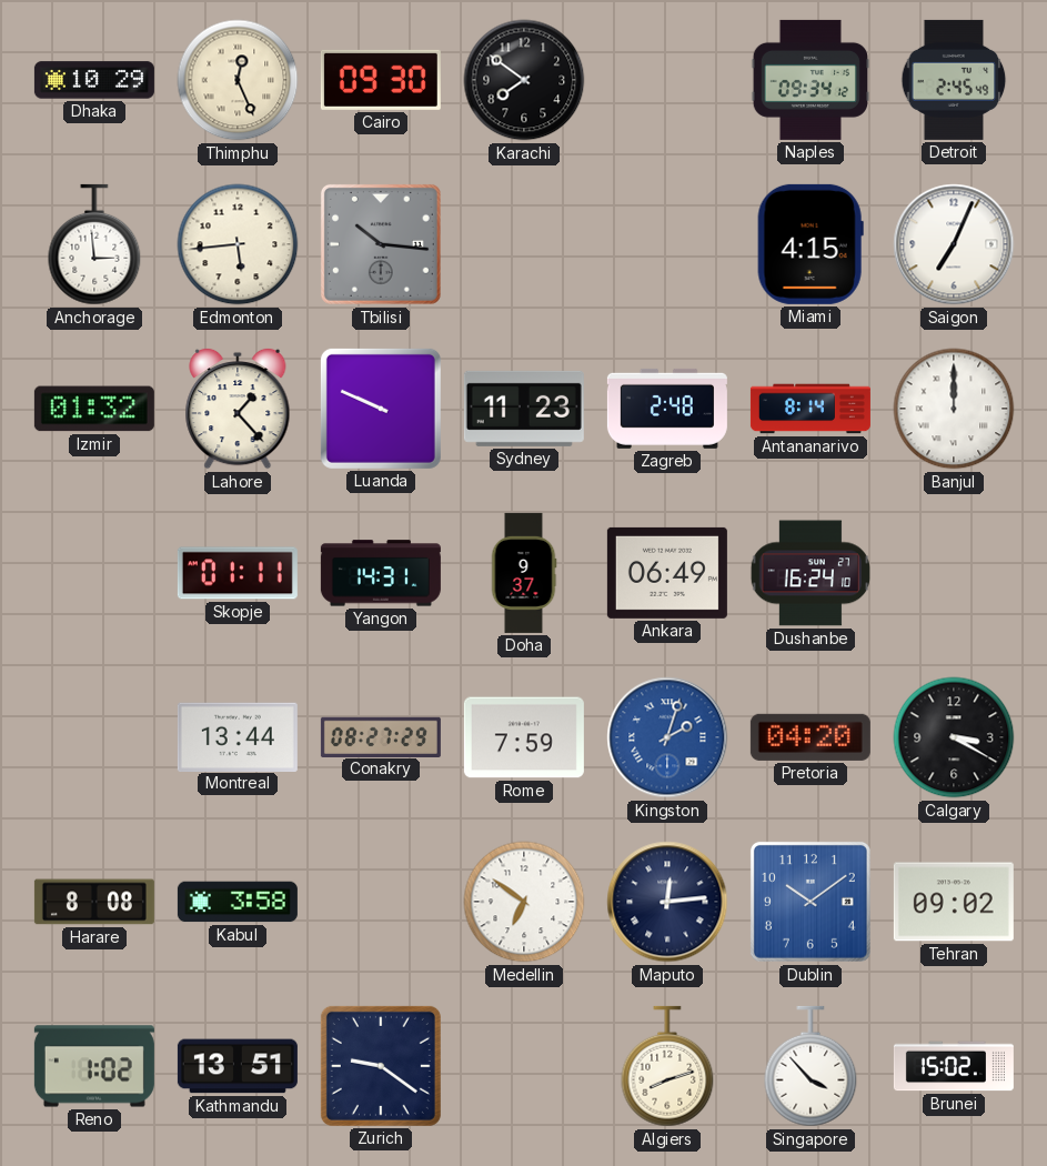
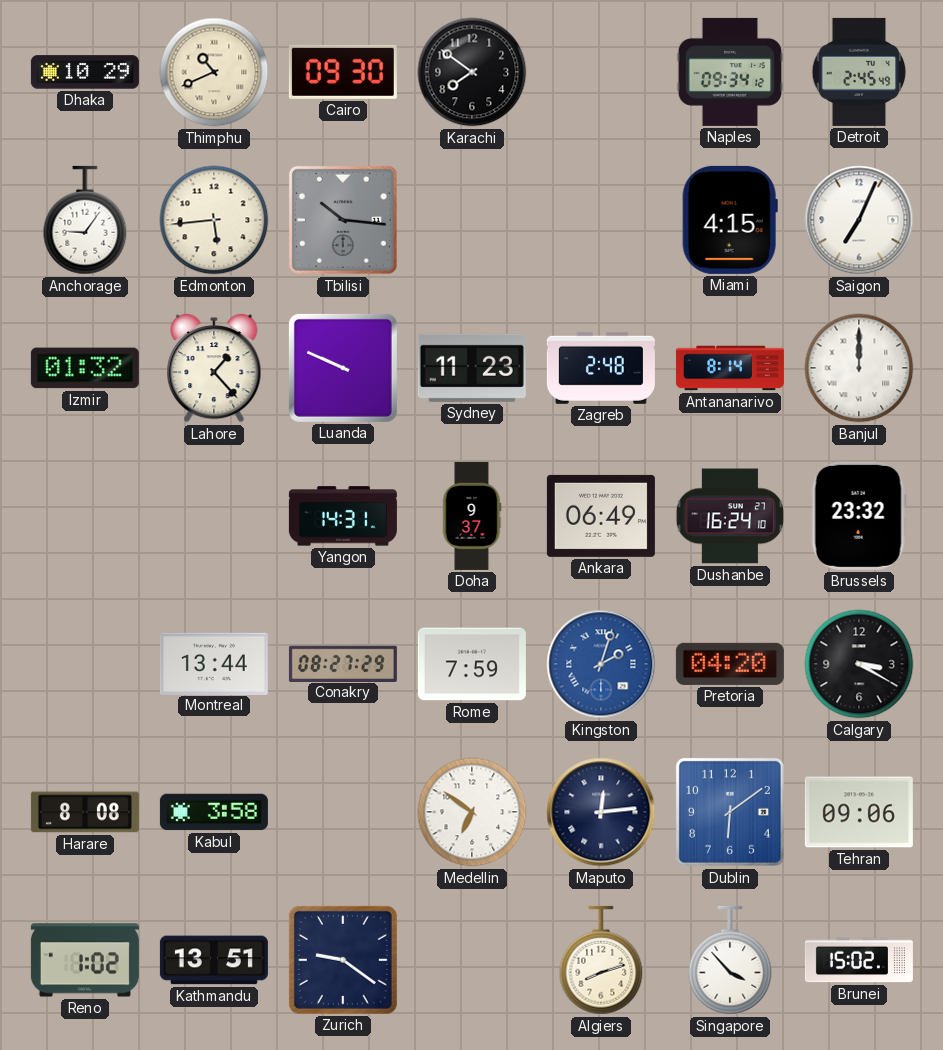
Thimphu: 12:26 -> 10:41
Anchorage: 2:59 -> 9:06
Skopje: 01:11 -> none
Brussels: none -> 23:32
Dublin: 10:09 -> 6:09
Tehran: 09:02 -> 09:06
